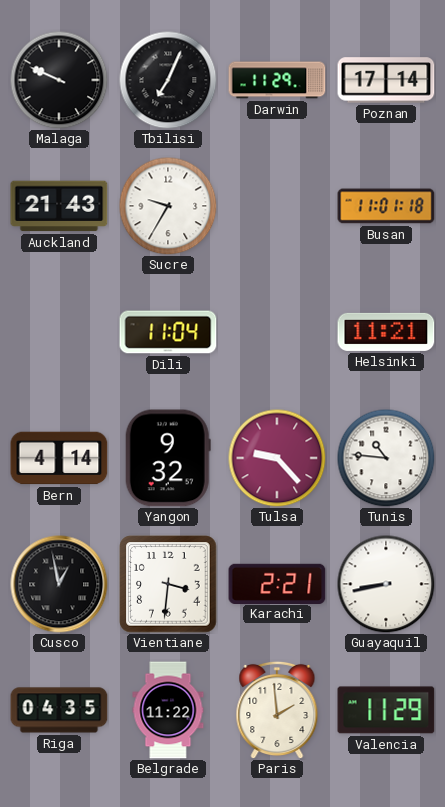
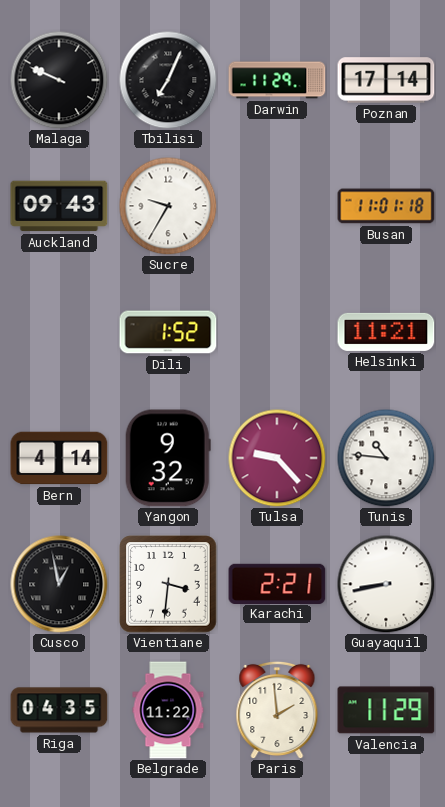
Auckland: 21:43 -> 09:43
Dili: 11:04 -> 1:52
